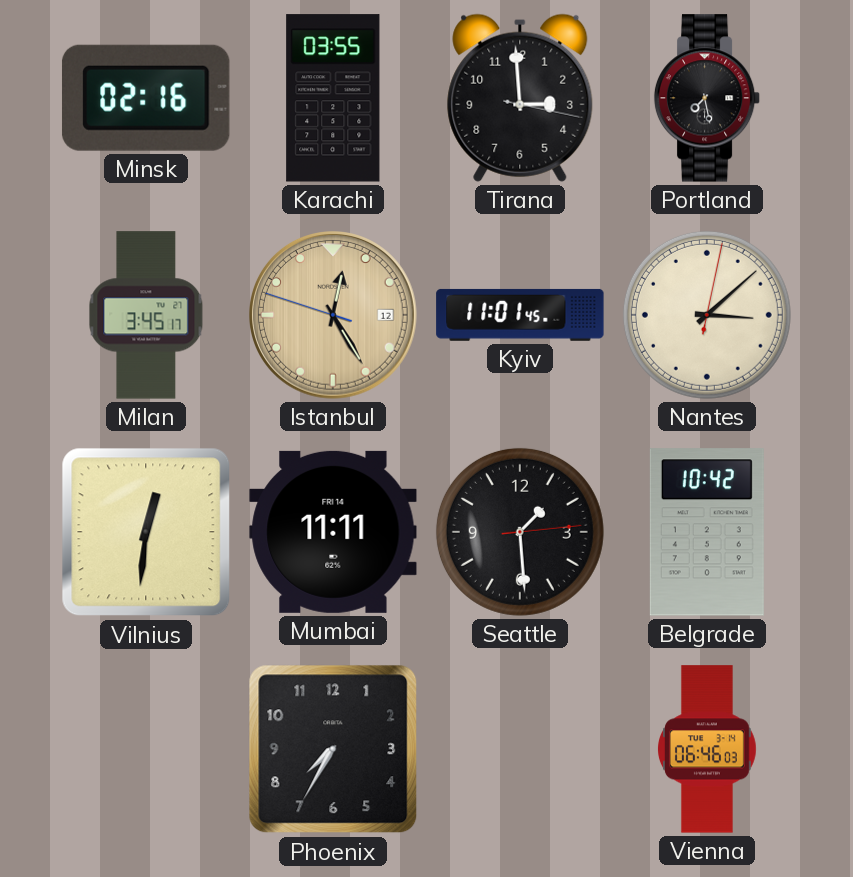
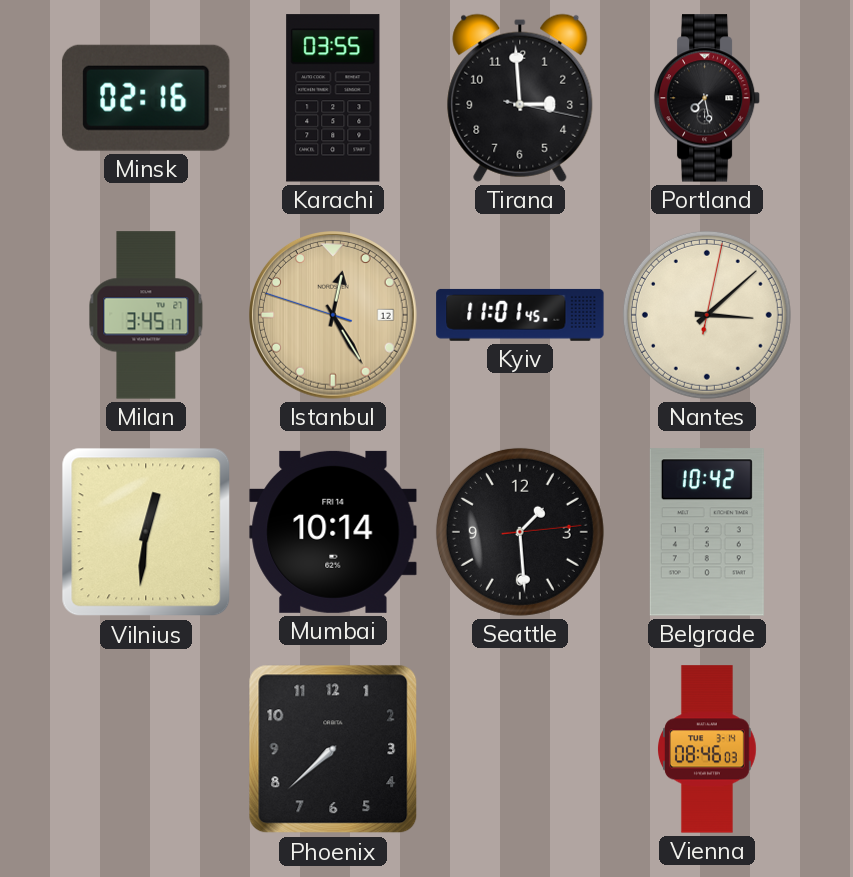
Mumbai: 11:11 -> 10:14
Phoenix: 7:35 -> 7:38
Vienna: 06:46 -> 08:46
